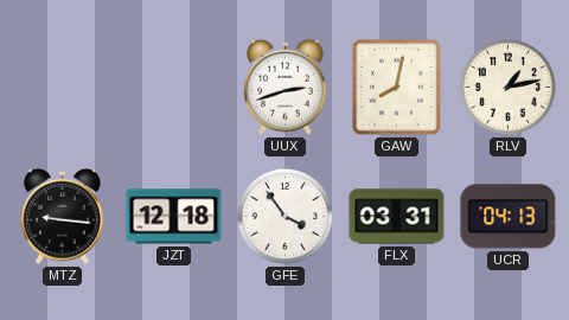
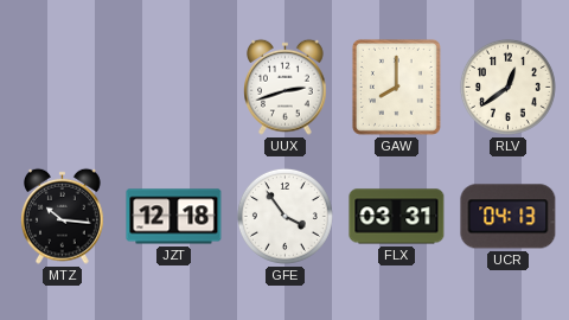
GAW: 8:02 -> 8:00
RLV: 1:13 -> 12:39
MTZ: 9:16 -> 10:16
